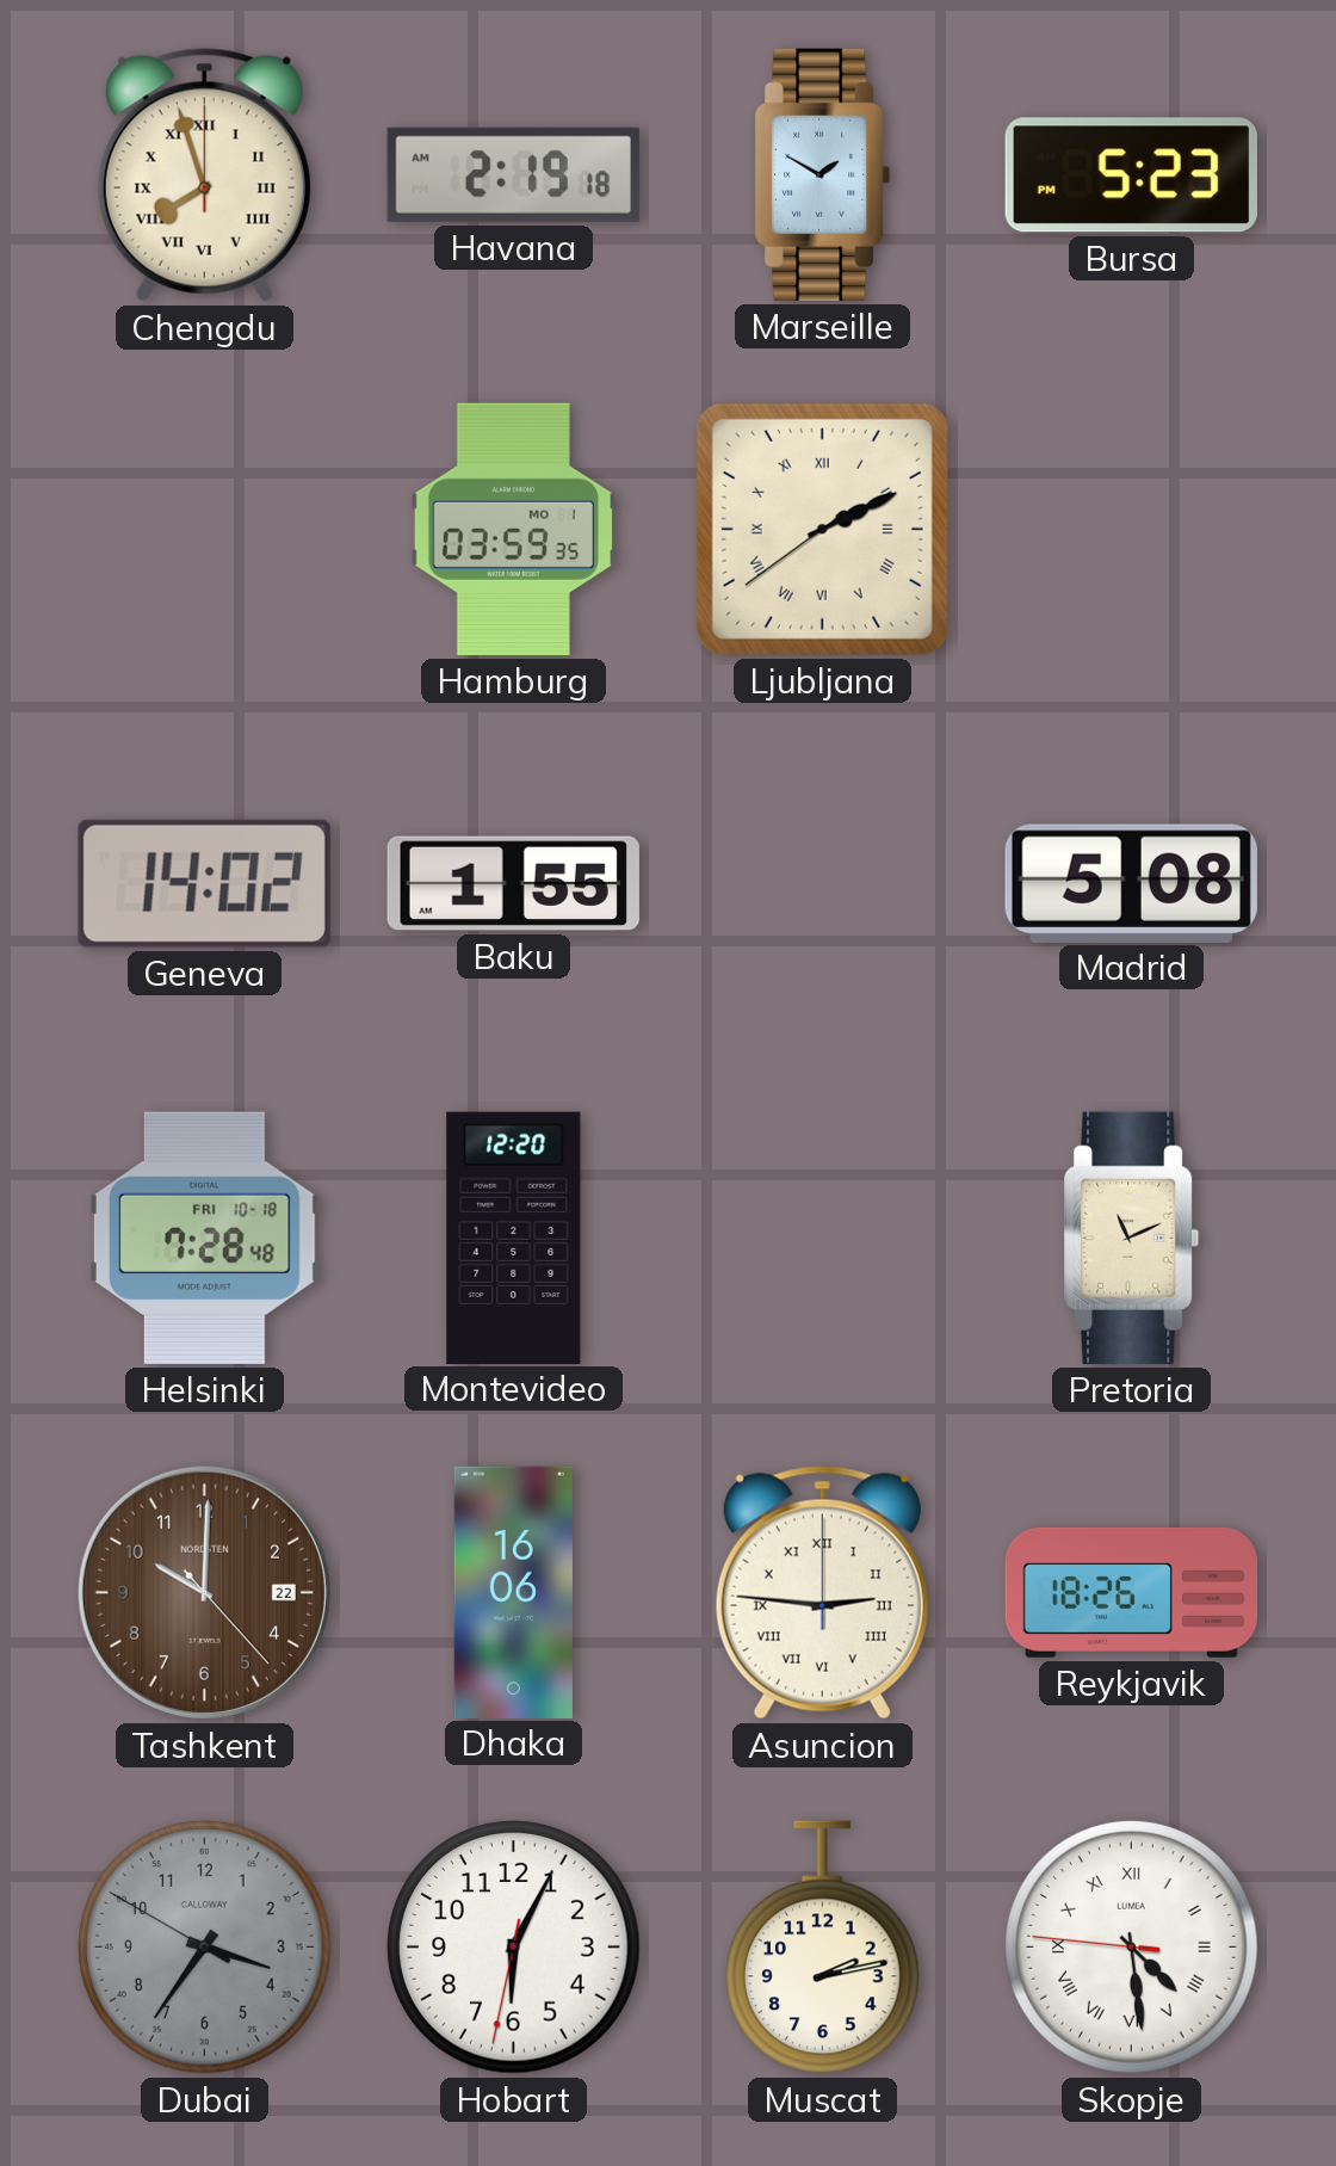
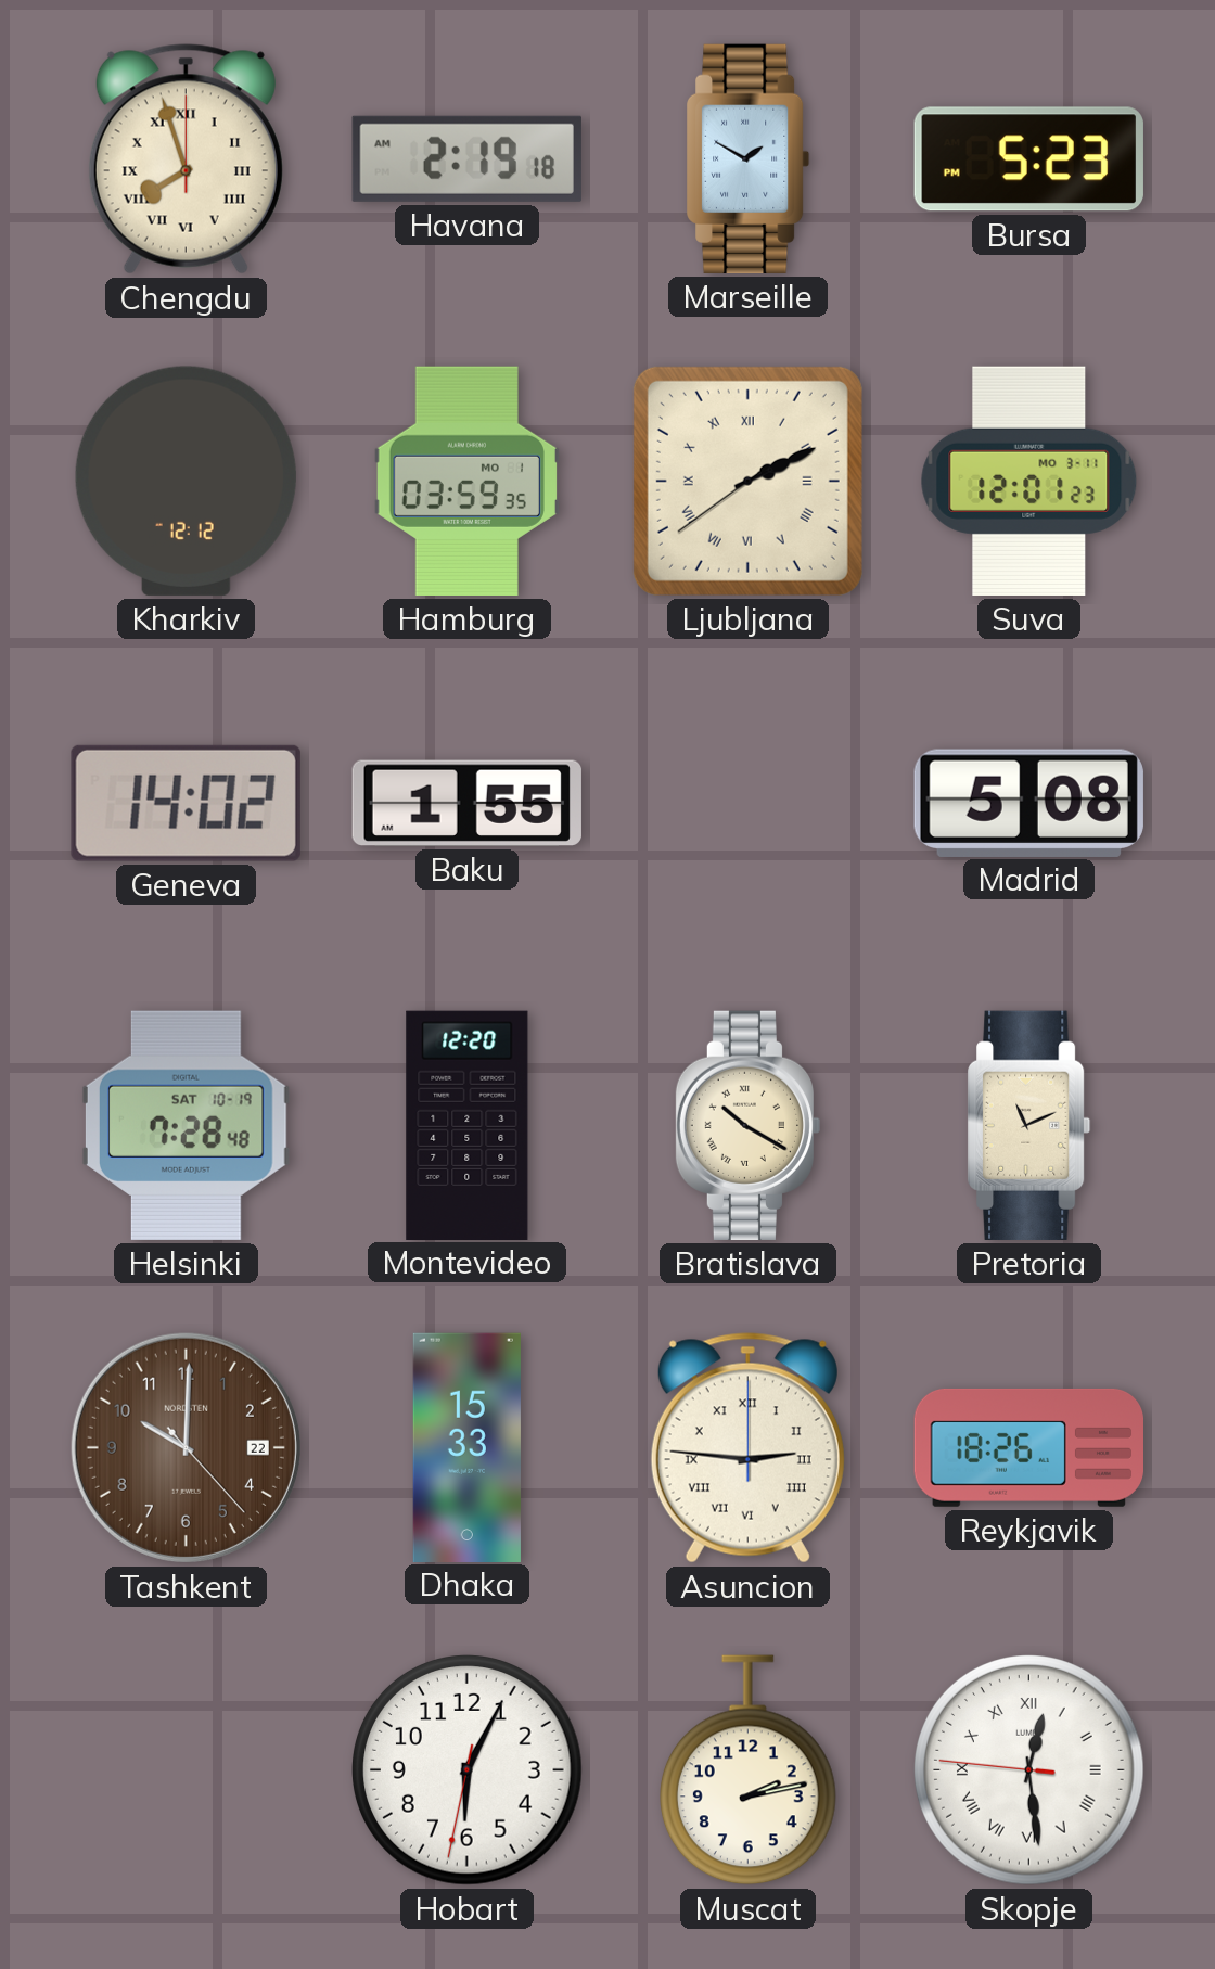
Kharkiv: none -> 12:12
Suva: none -> 12:01
Helsinki date: FRI 10-18 -> SAT 10-19
Bratislava: none -> 10:20
Dhaka: 16:06 -> 15:33
Dubai: 3:35 -> none
Skopje: 4:28 -> 12:28
